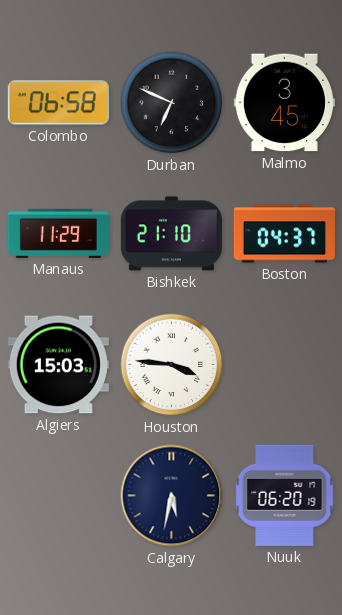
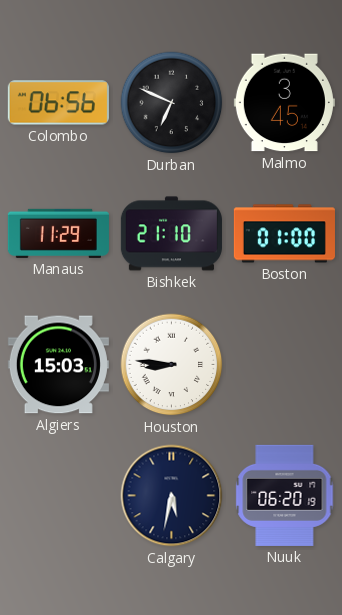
Colombo: 06:58 -> 06:56
Boston: 04:37 -> 01:00
Houston: 3:46 -> 8:46
